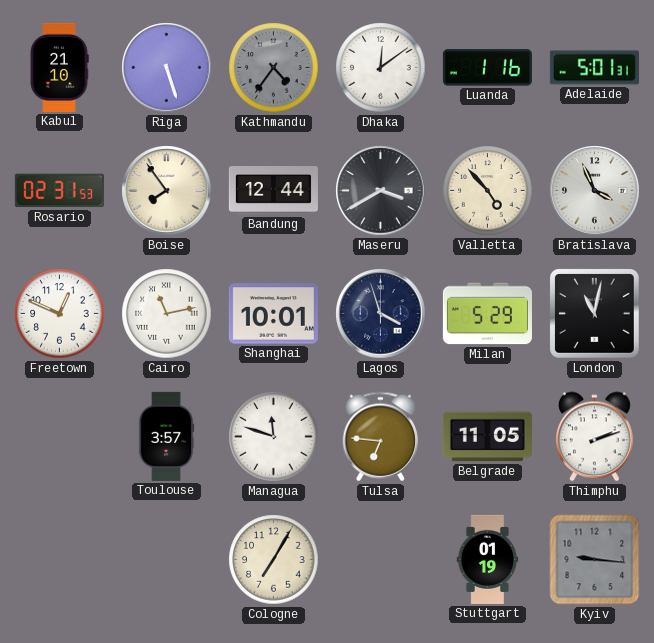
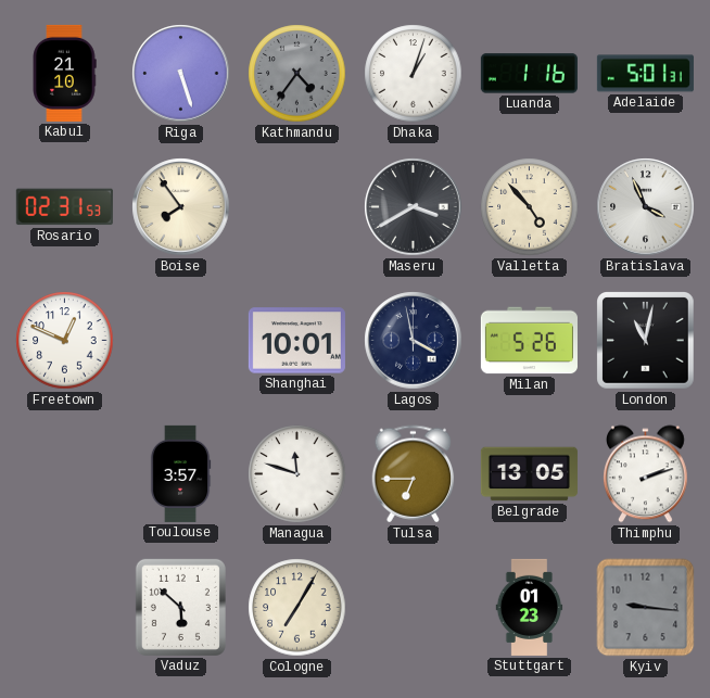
Dhaka: 12:09 -> 1:03
Bandung: 12:44 -> none
Cairo: 11:13 -> none
Lagos: 3:57 -> 3:58
Milan: 5:29 -> 5:26
Tulsa: 6:46 -> 6:45
Belgrade: 11:05 -> 13:05
Vaduz: none -> 5:52
Stuttgart: 01:19 -> 01:23
